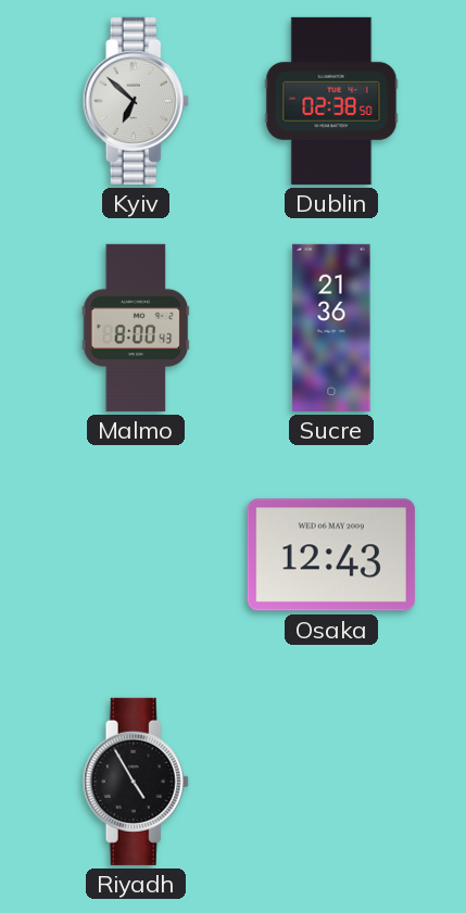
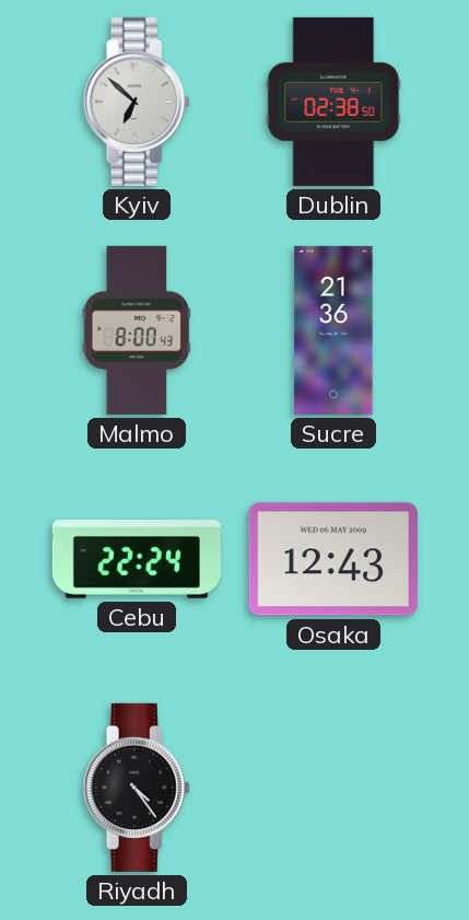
Cebu: none -> 22:24
Riyadh: 4:55 -> 4:24
